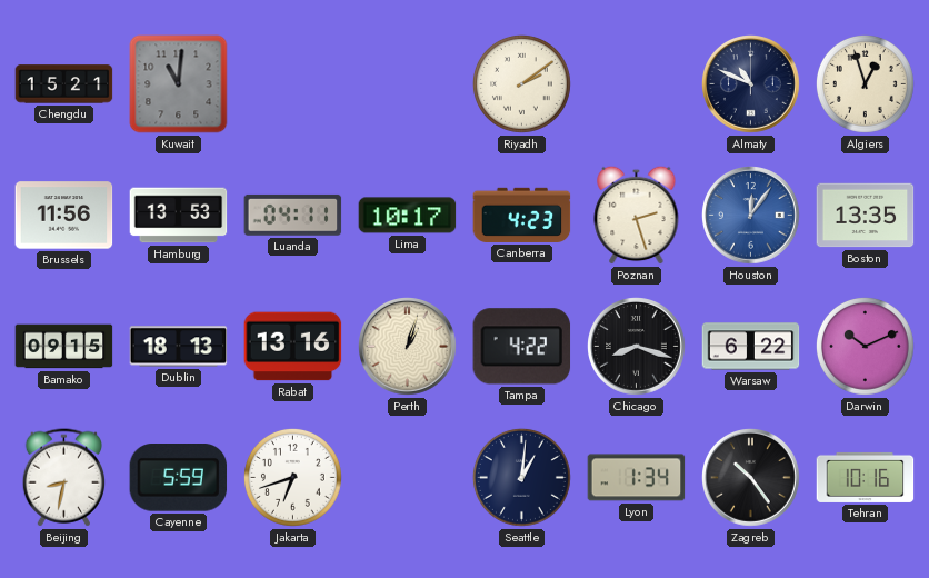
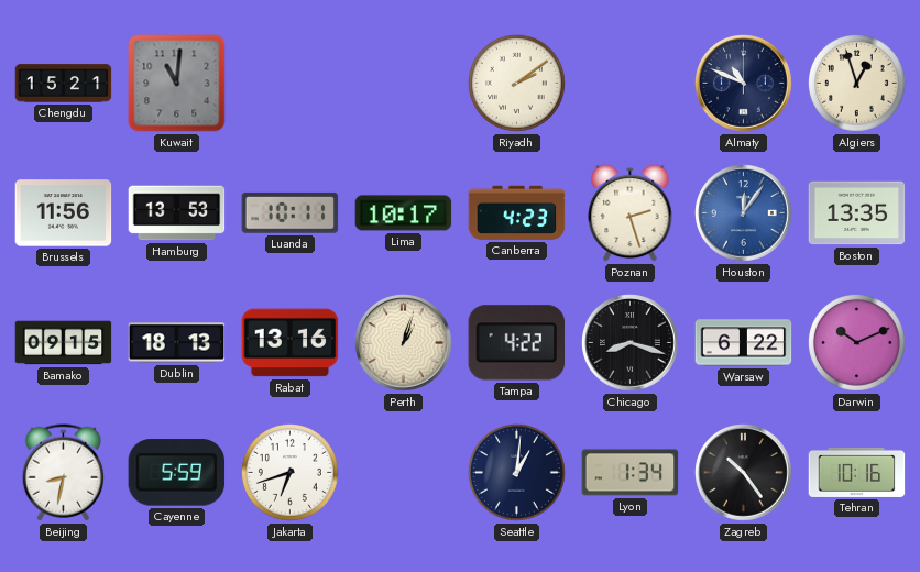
Luanda: 04:11 -> 10:11
